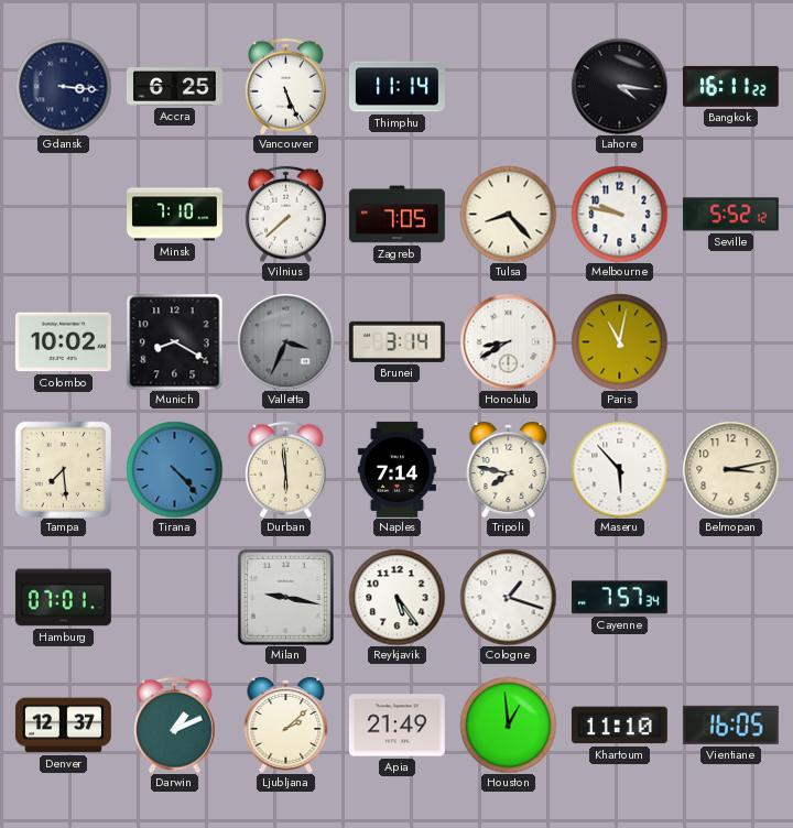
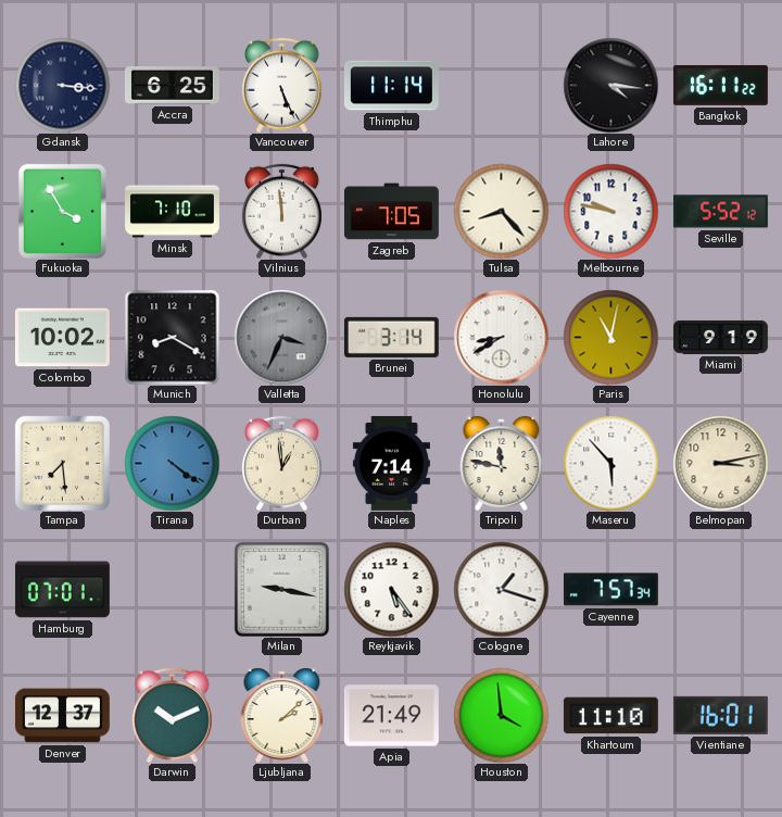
Fukuoka: none -> 3:55
Vilnius: 7:38 -> 11:59
Miami: none -> 9:19
Tirana: 4:23 -> 4:21
Durban: 5:59 -> 12:59
Tripoli: 7:47 -> 11:47
Darwin: 1:11 -> 10:11
Houston: 12:59 -> 3:59
Vientiane: 16:05 -> 16:01
